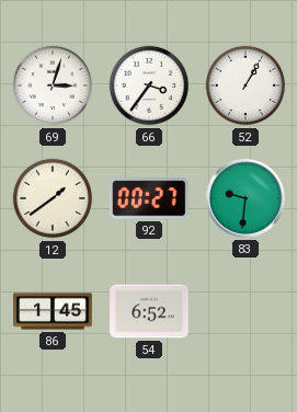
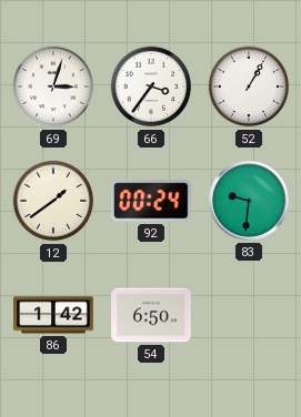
92: 00:27 -> 00:24
86: 1:45 -> 1:42
54: 6:52 -> 6:50
